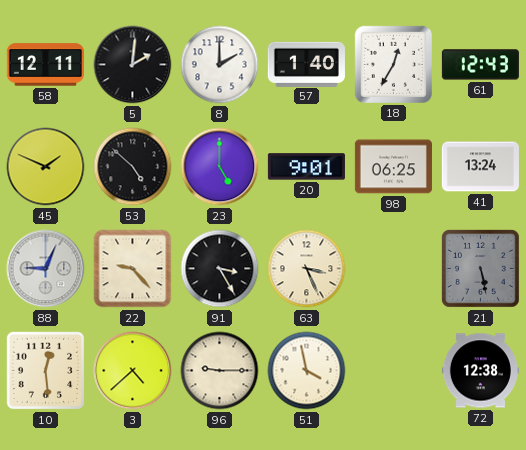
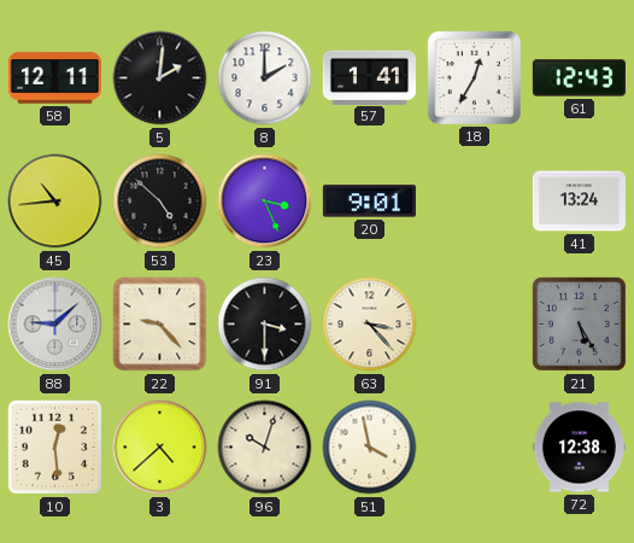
57: 1:40 -> 1:41
45: 1:49 -> 10:44
23: 5:00 -> 3:26
98: 06:25 -> none
88: 9:04 -> 9:08
91: 3:25 -> 3:30
63: 3:26 -> 3:23
21: 5:28 -> 5:25
96: 9:15 -> 10:03
